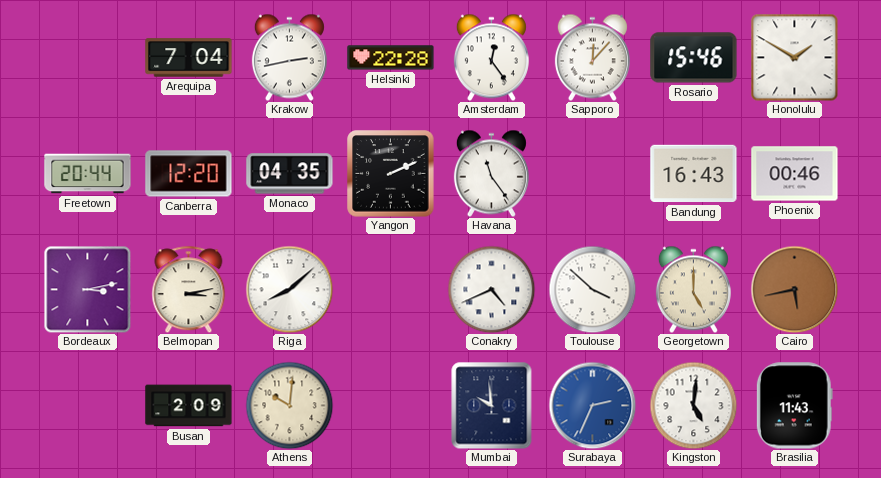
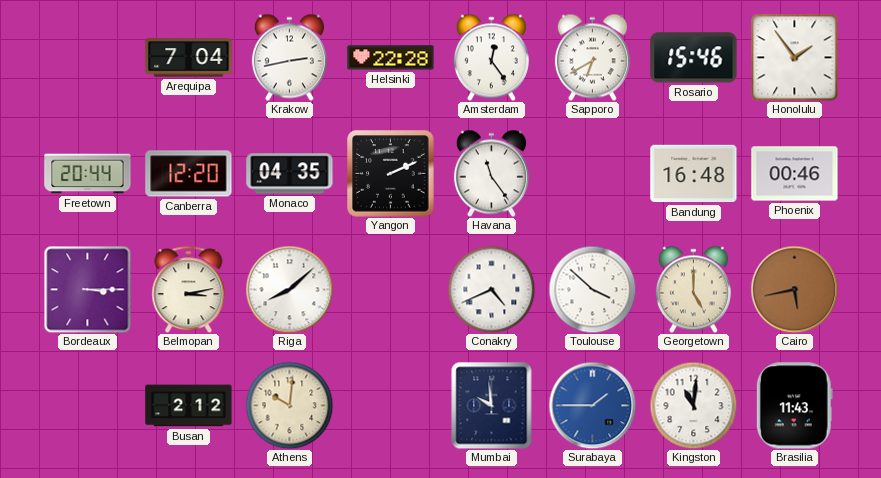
Sapporo: 12:07 -> 6:40
Honolulu: 1:50 -> 1:54
Bandung: 16:43 -> 16:48
Bordeaux: 3:13 -> 3:15
Busan: 2:09 -> 2:12
Surabaya: 2:34 -> 1:45
Kingston: 5:01 -> 11:01
